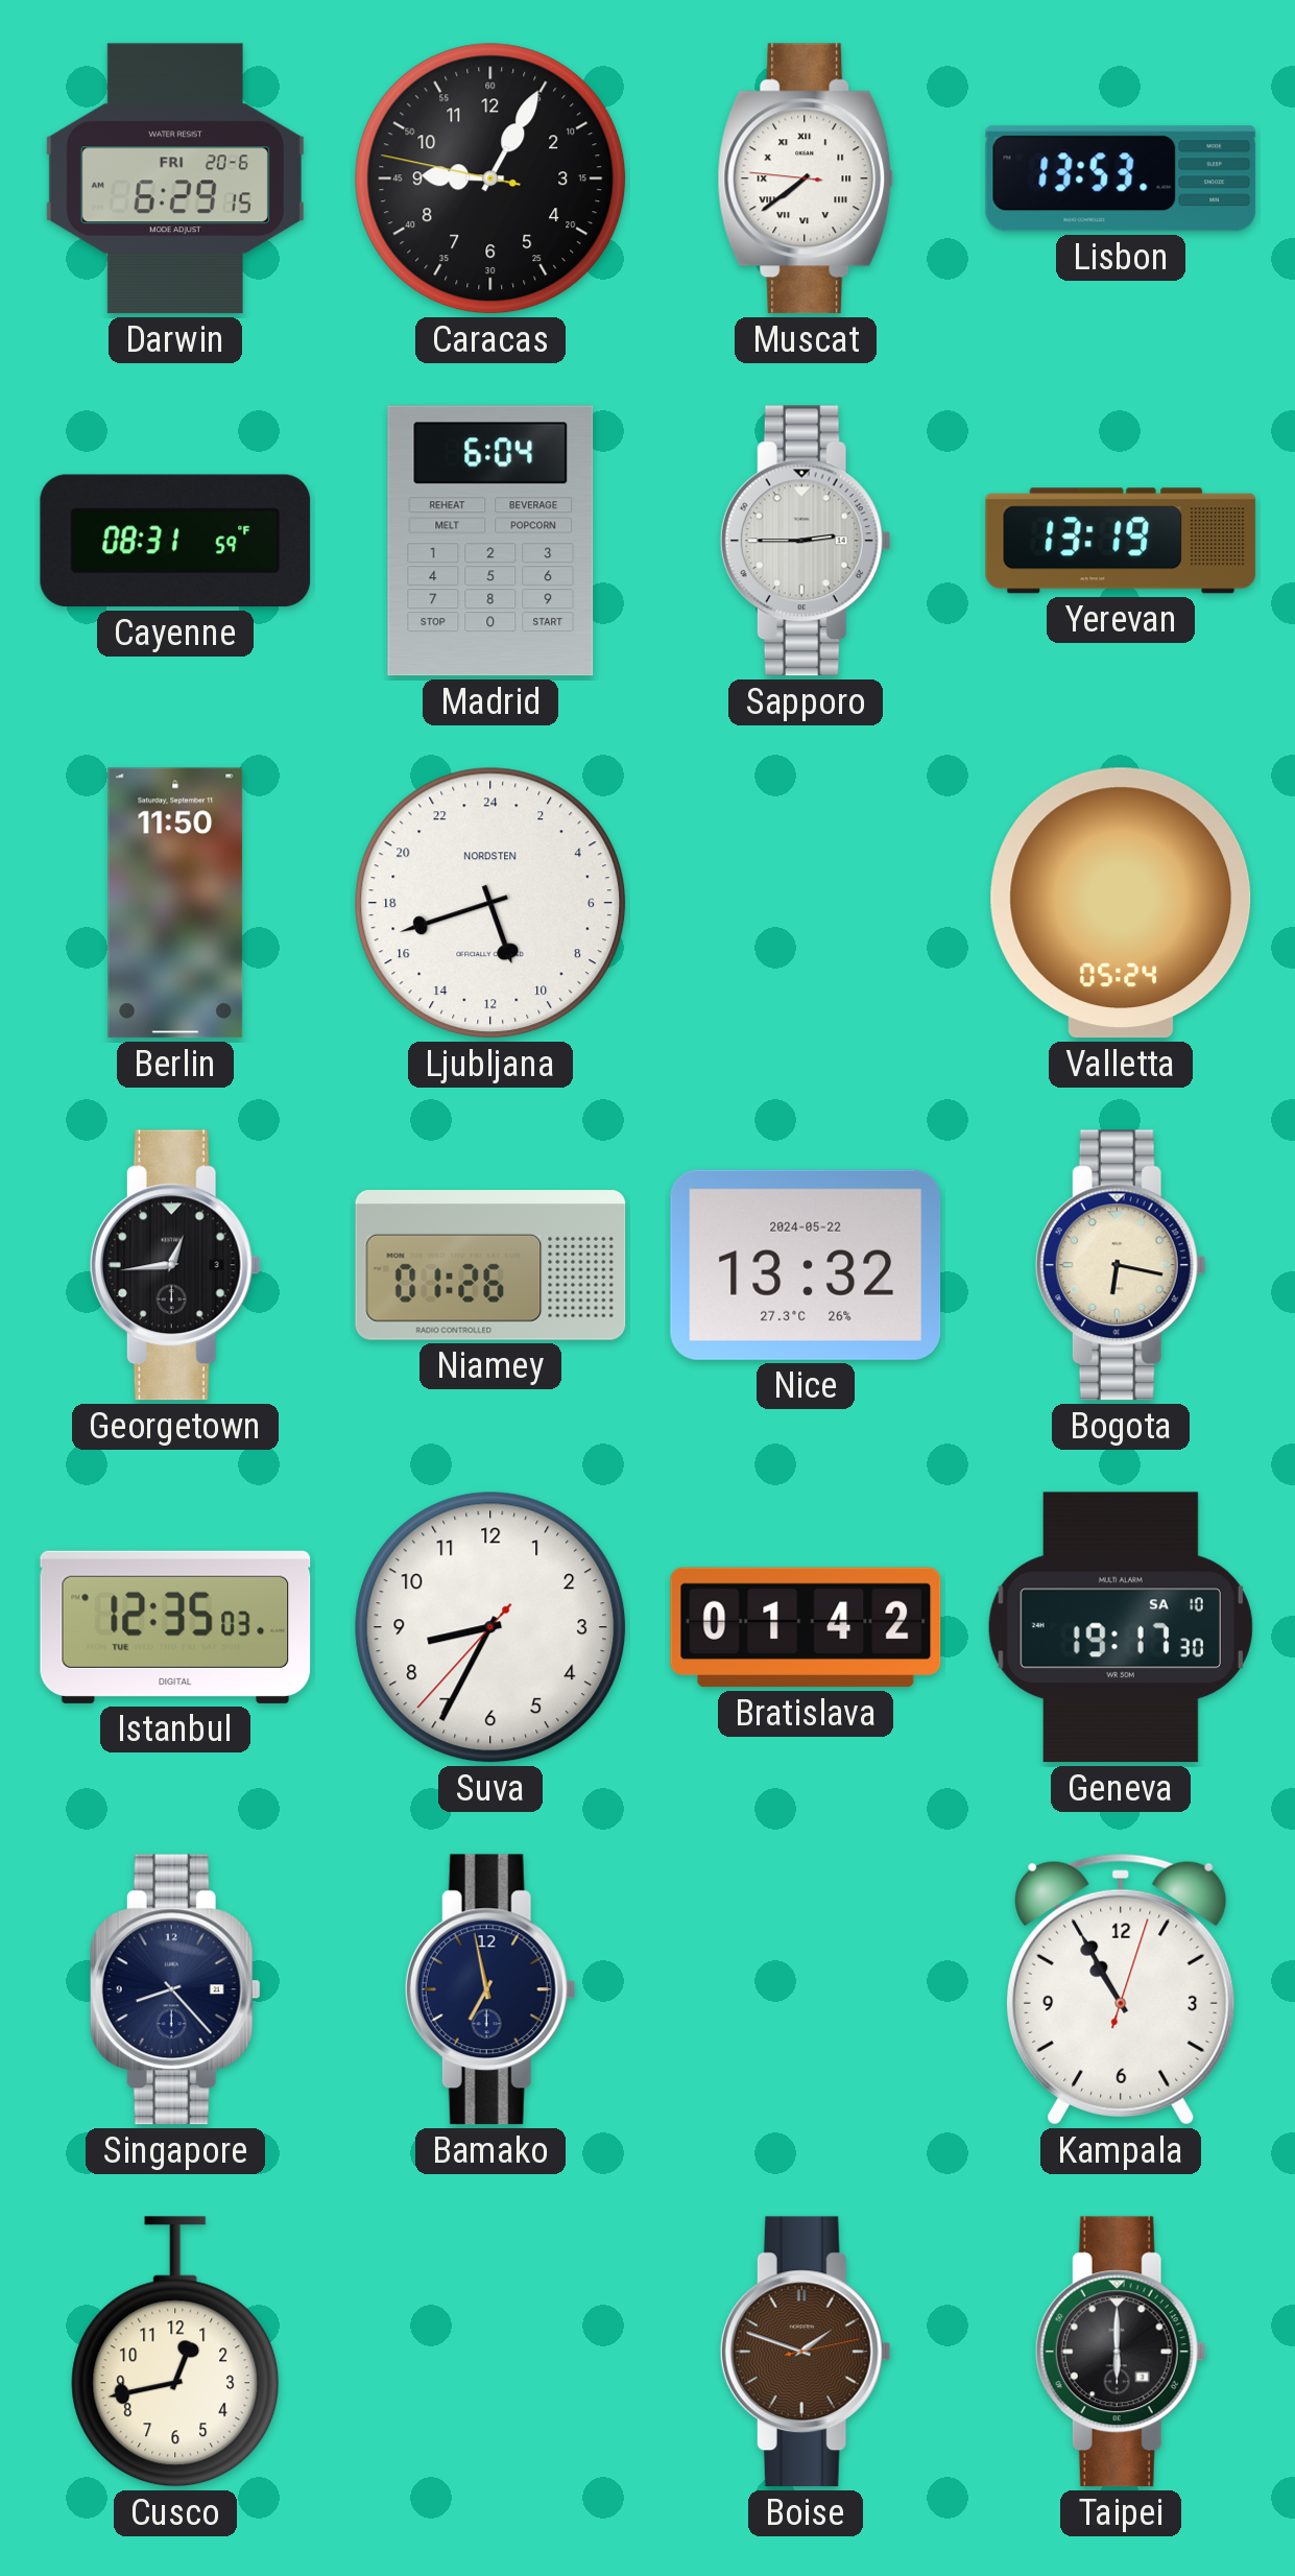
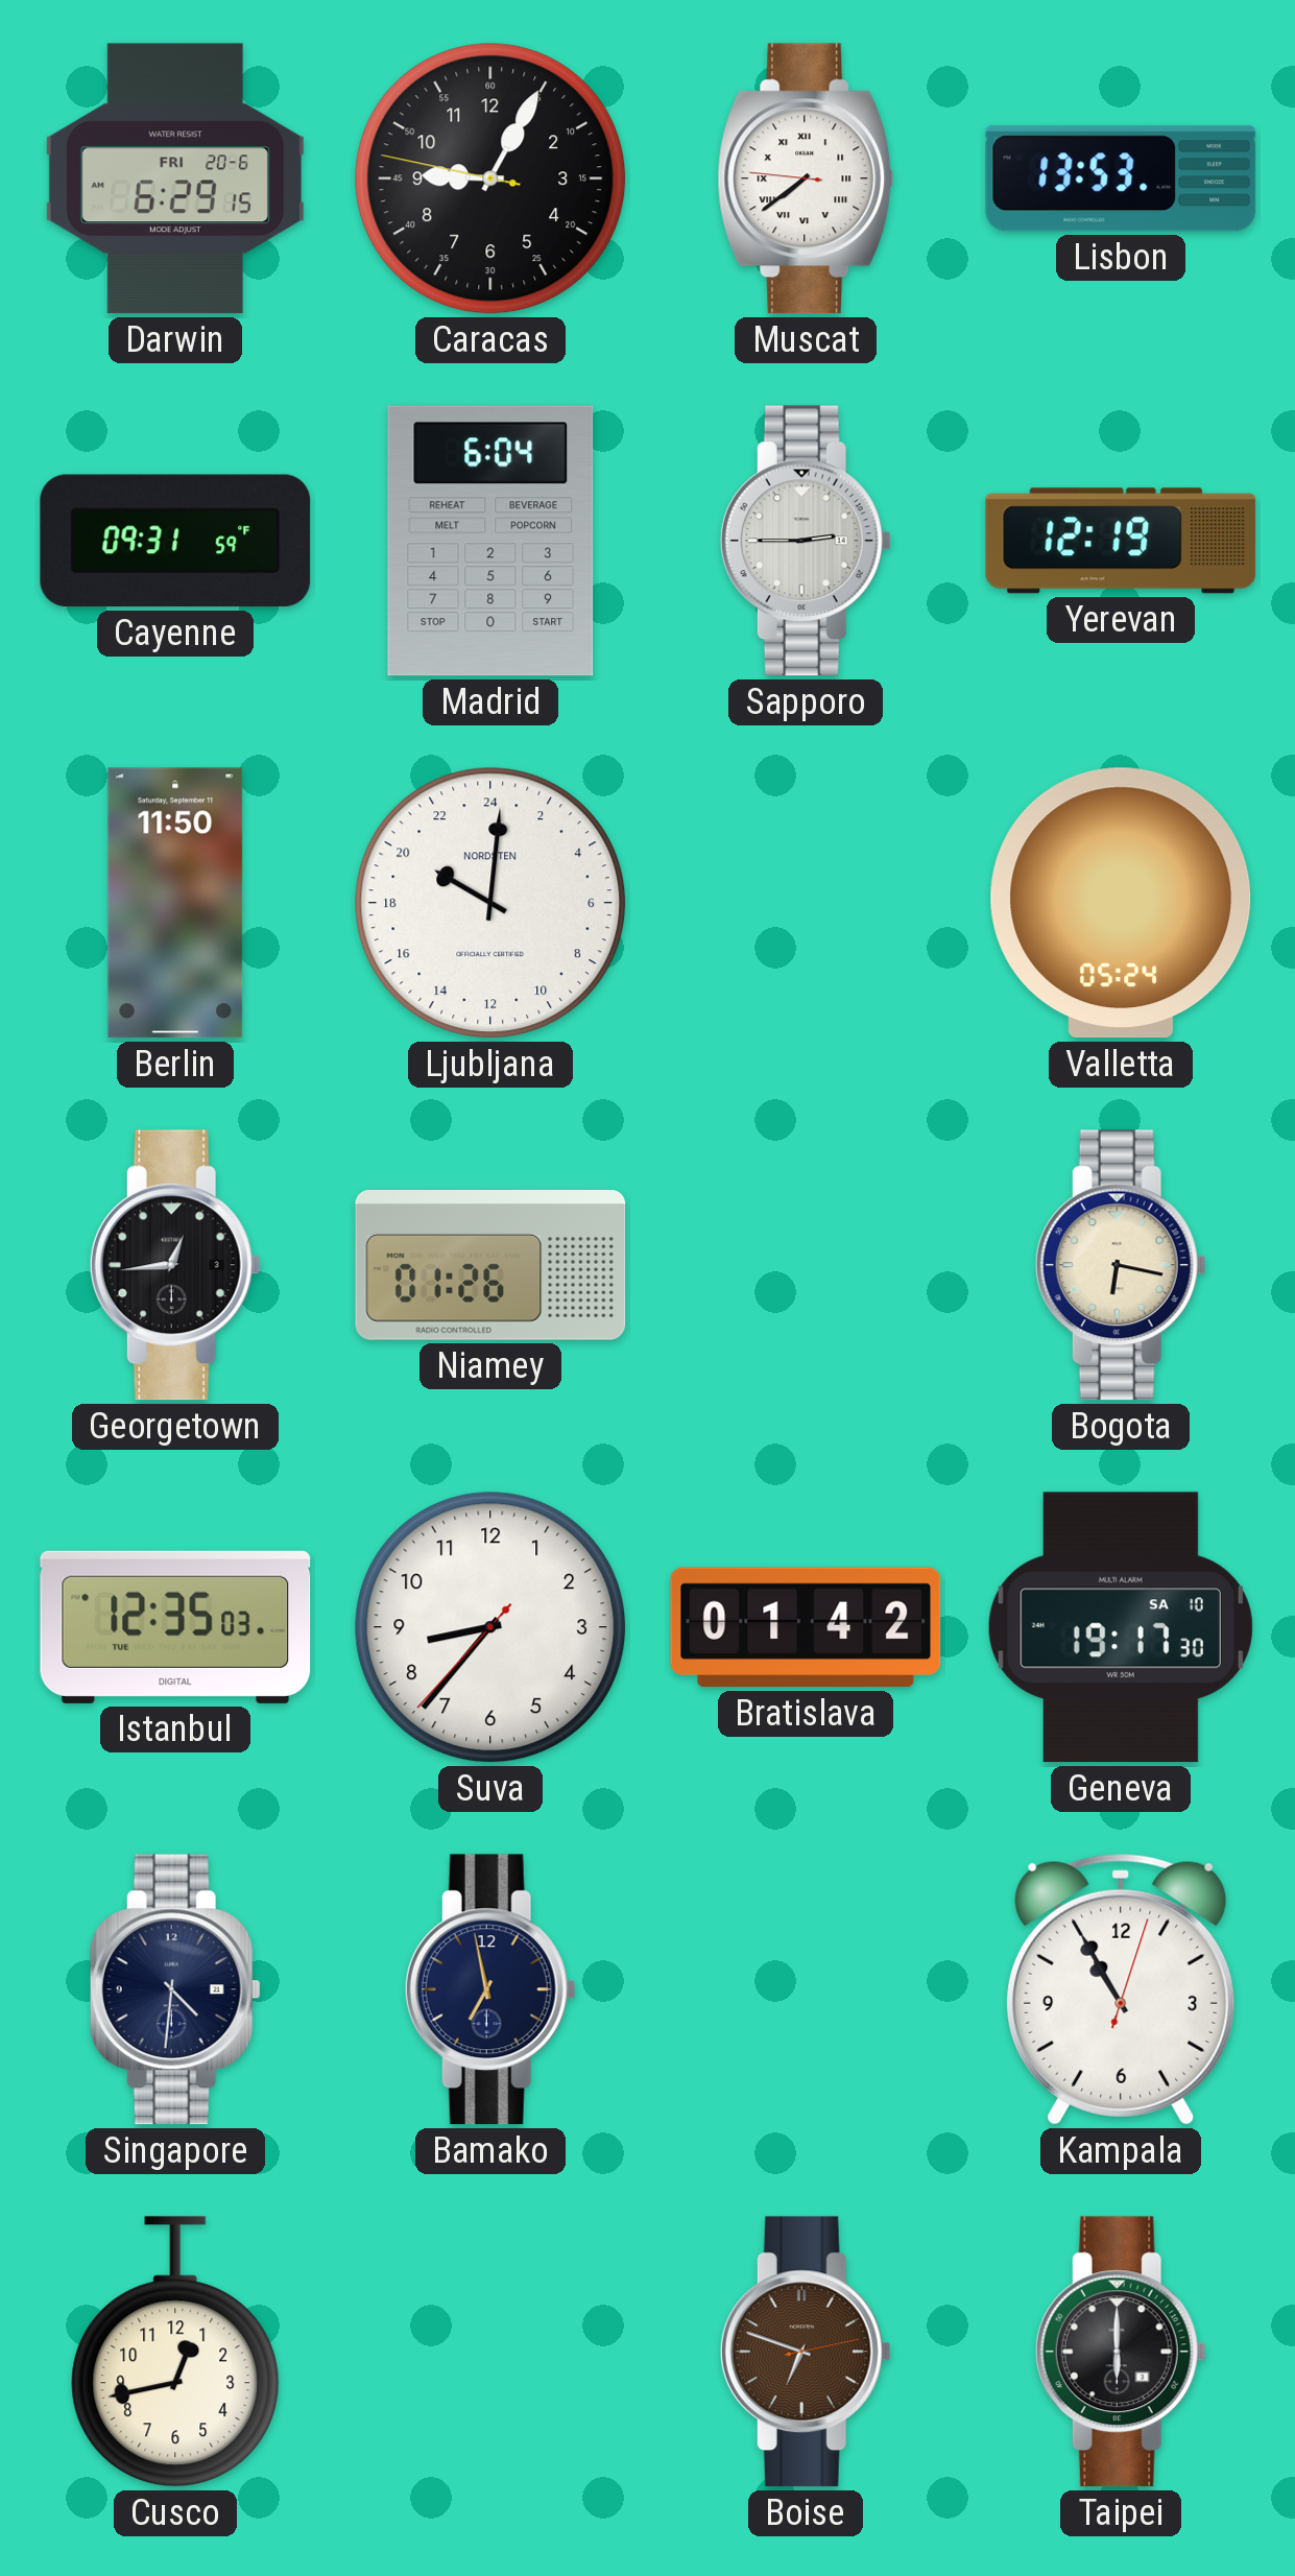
Cayenne: 08:31 -> 09:31
Yerevan: 13:19 -> 12:19
Ljubljana: 10:42 -> 20:01
Nice: 13:32 -> none
Suva: 8:34 -> 8:36
Singapore: 8:23 -> 4:31
Boise: 1:48 -> 6:48
